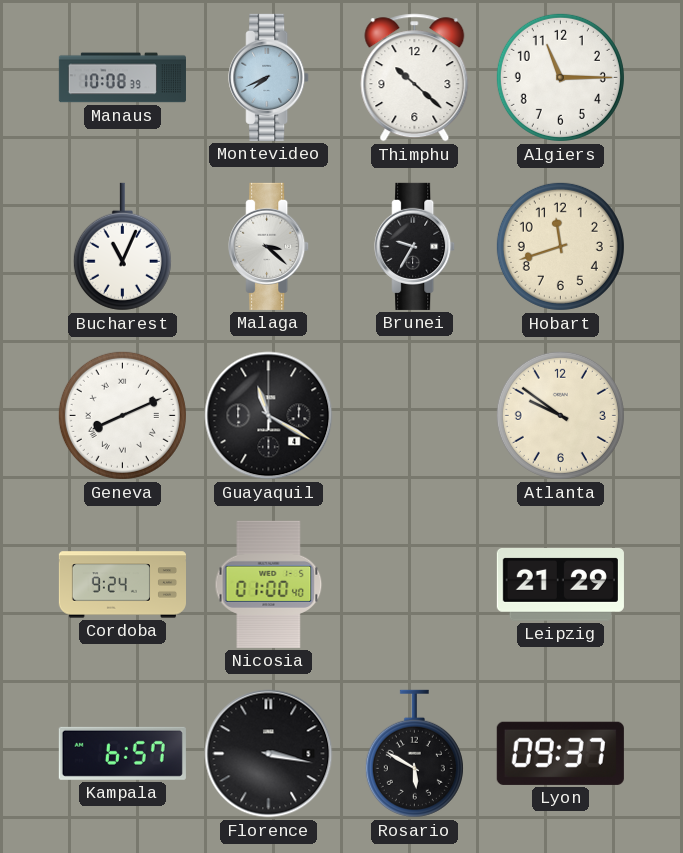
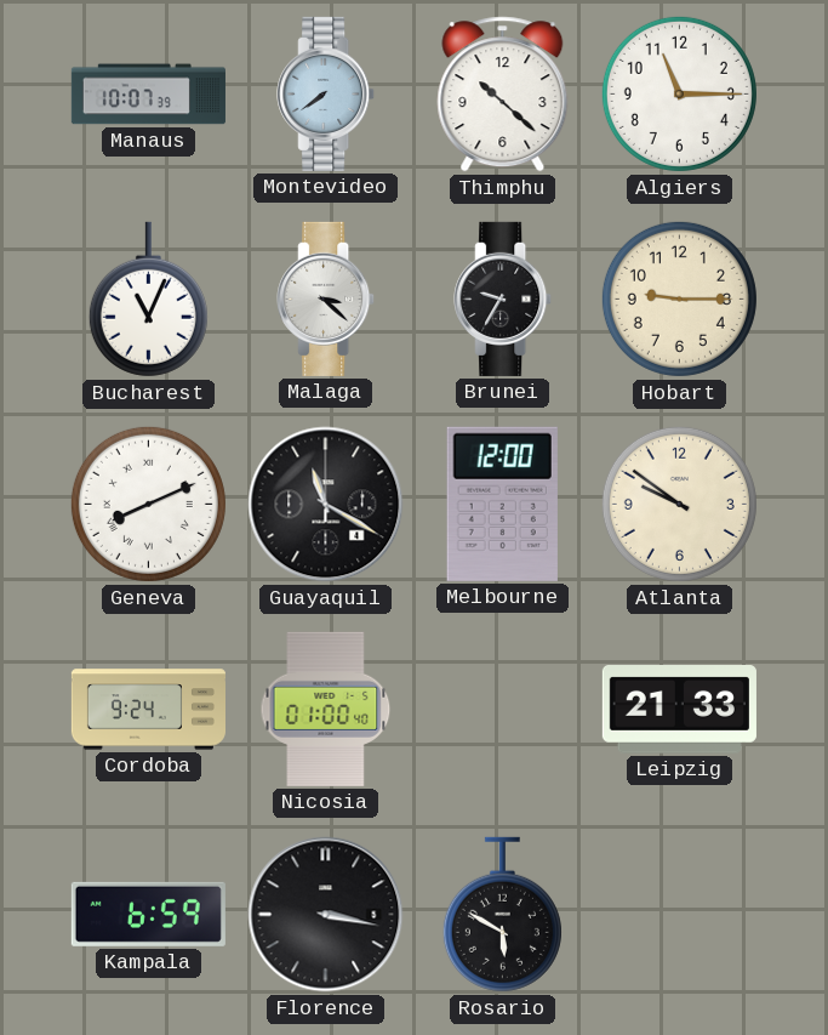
Manaus: 10:08 -> 10:07
Montevideo: 7:41 -> 7:39
Hobart: 11:42 -> 9:15
Melbourne: none -> 12:00
Leipzig: 21:29 -> 21:33
Kampala: 6:57 -> 6:59
Lyon: 09:37 -> none
